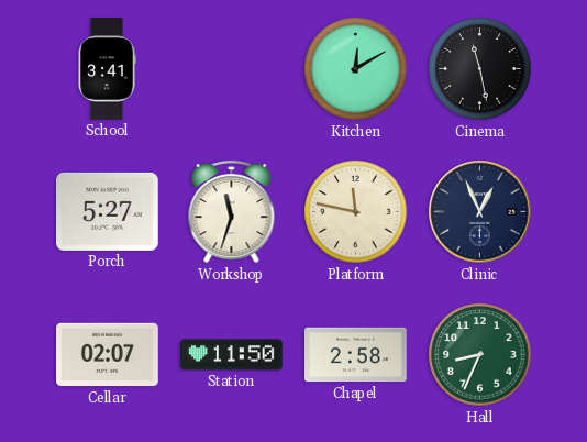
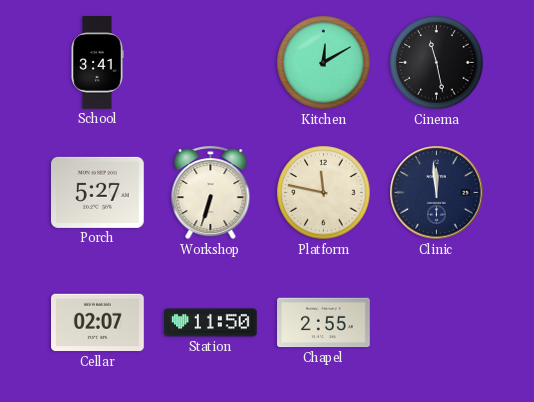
Workshop: 11:33 -> 6:33
Clinic: 12:56 -> 11:59
Chapel: 2:58 -> 2:55
Hall: 8:34 -> none
